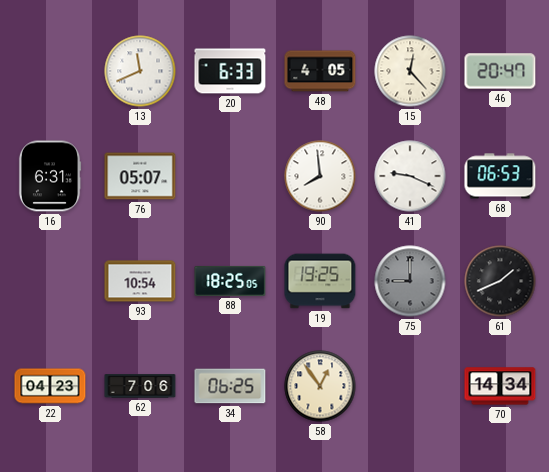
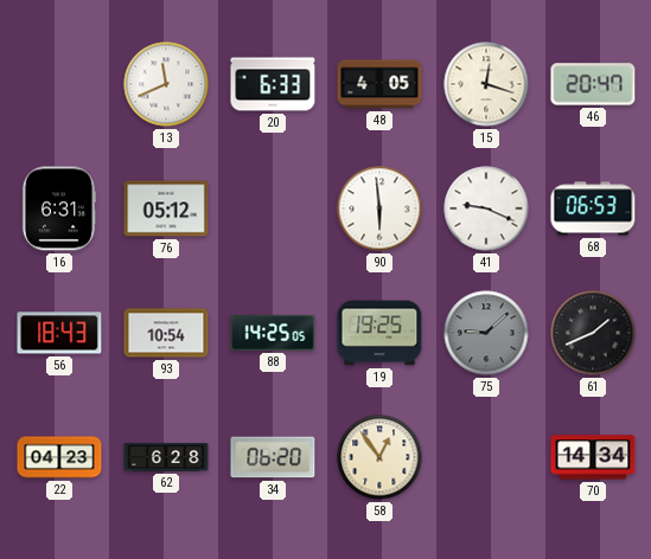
15: 12:23 -> 12:18
76: 05:07 -> 05:12
90: 7:59 -> 5:59
56: none -> 18:43
88: 18:25 -> 14:25
75: 9:00 -> 9:08
62: 7:06 -> 6:28
34: 06:25 -> 06:20
